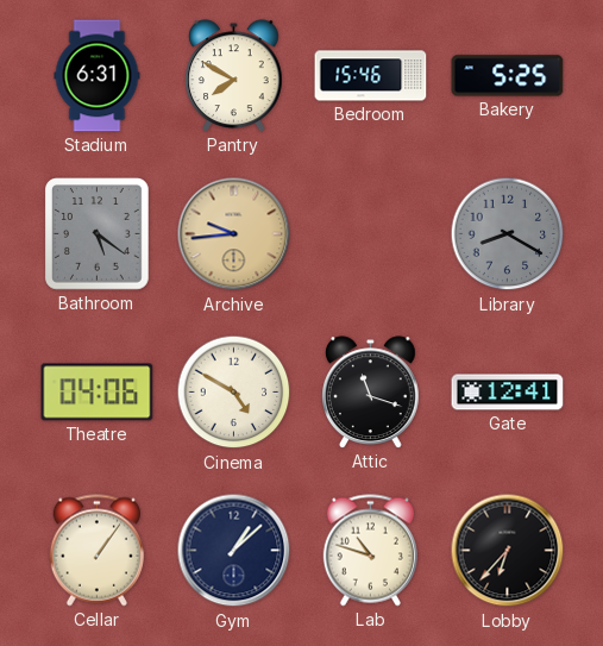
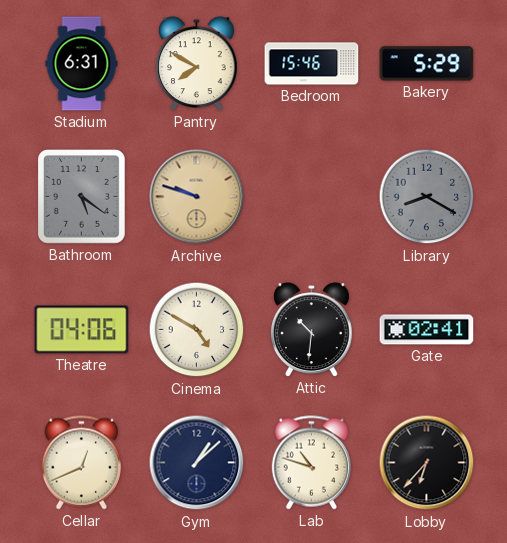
Bakery: 5:25 -> 5:29
Archive: 9:44 -> 9:48
Attic: 11:18 -> 10:31
Gate: 12:41 -> 02:41
Cellar: 1:06 -> 12:41
